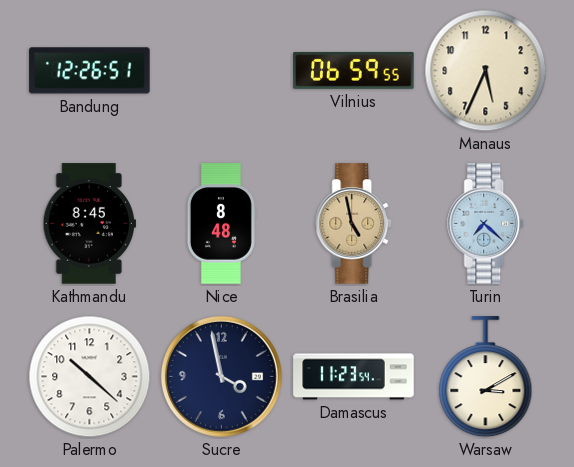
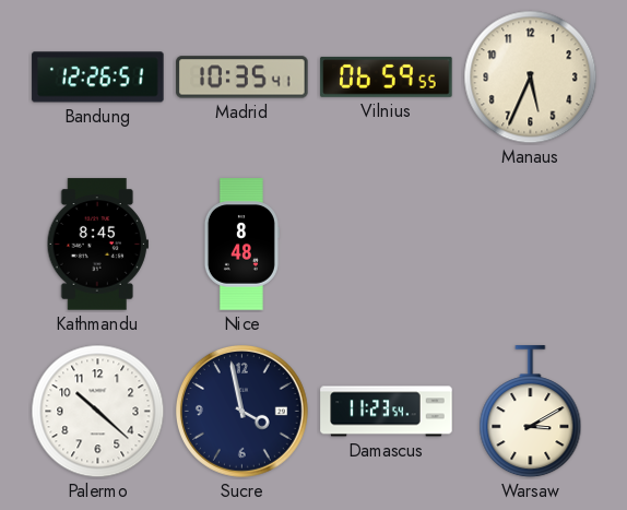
Madrid: none -> 10:35
Brasilia: 4:58 -> none
Turin: 7:22 -> none
